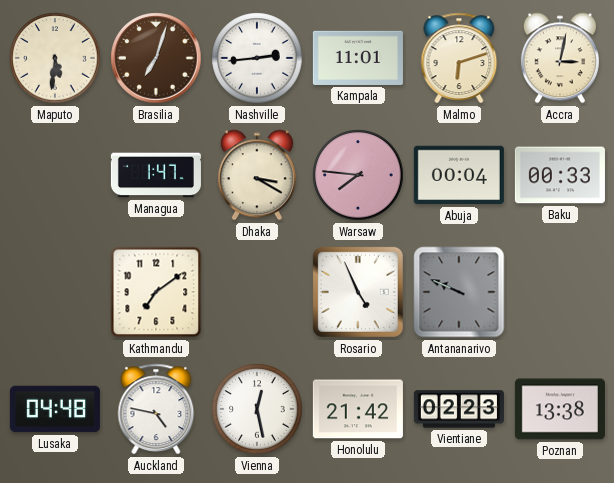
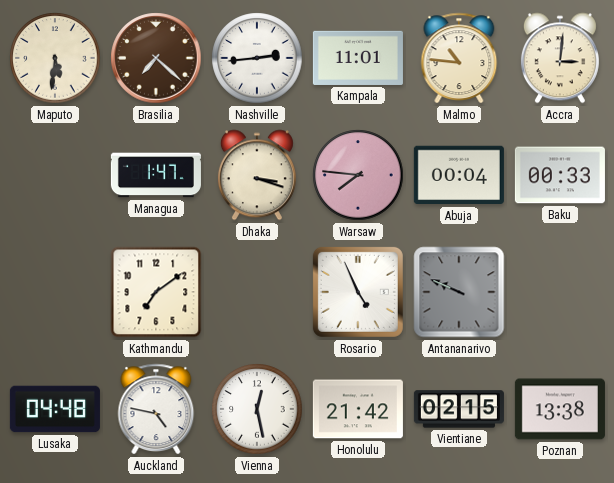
Brasilia: 7:03 -> 7:22
Malmo: 6:12 -> 10:46
Accra: 3:02 -> 3:01
Dhaka: 3:20 -> 3:18
Vientiane: 02:23 -> 02:15
